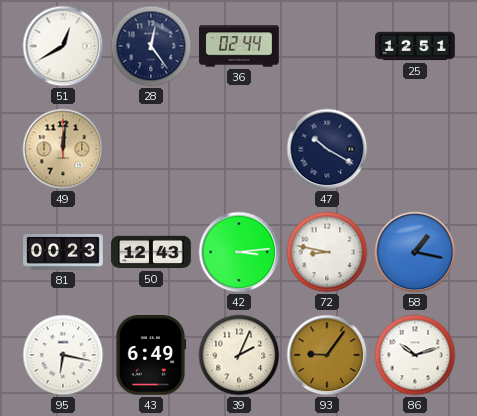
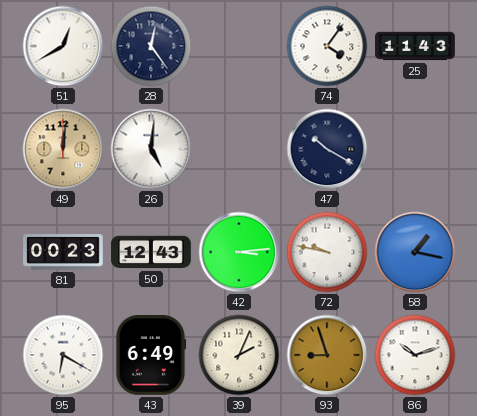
36: 02:44 -> none
74: none -> 4:06
25: 12:51 -> 11:43
26: none -> 5:01
72: 8:47 -> 9:47
95: 6:17 -> 6:20
93: 9:06 -> 8:57
